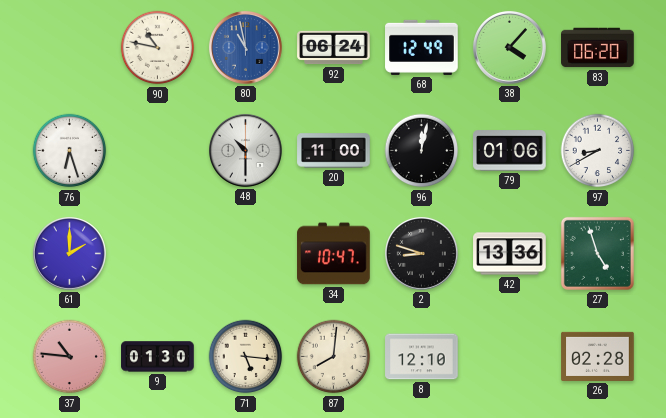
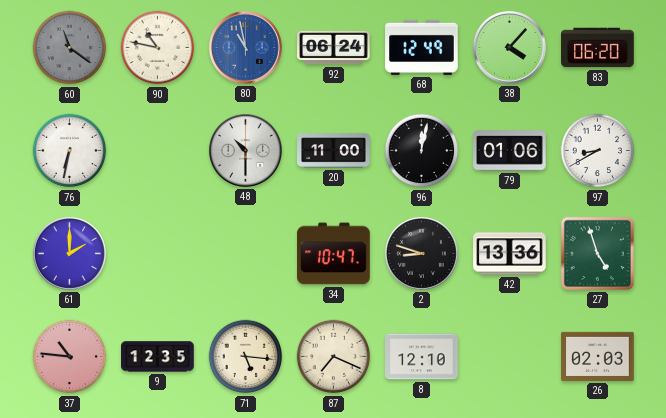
60: none -> 11:21
76: 6:27 -> 6:32
9: 01:30 -> 12:35
87: 8:01 -> 7:19
26: 02:28 -> 02:03
